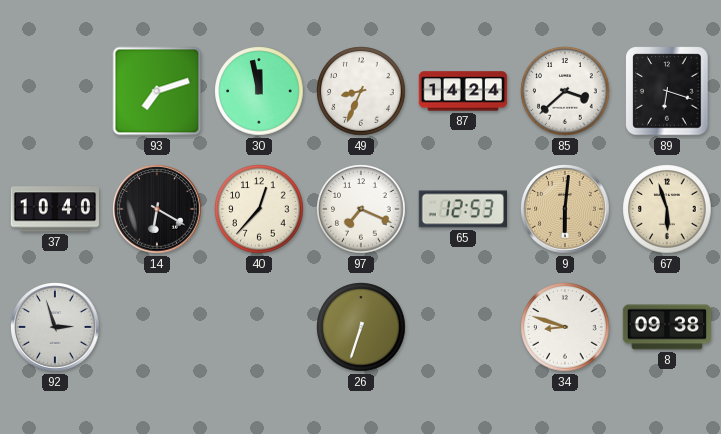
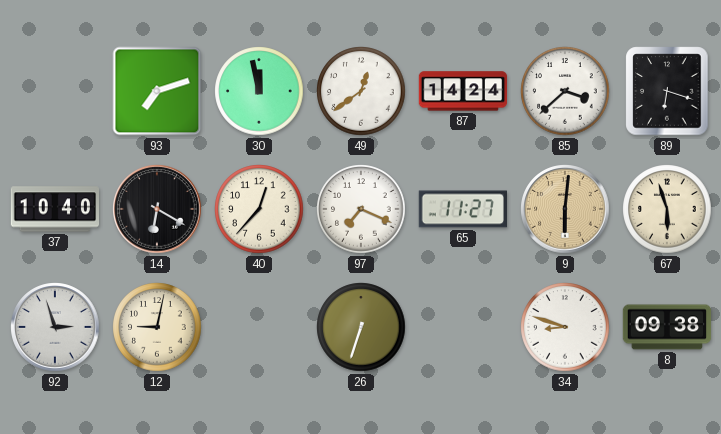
49: 8:34 -> 12:39
65: 12:53 -> 11:27
12: none -> 9:02
